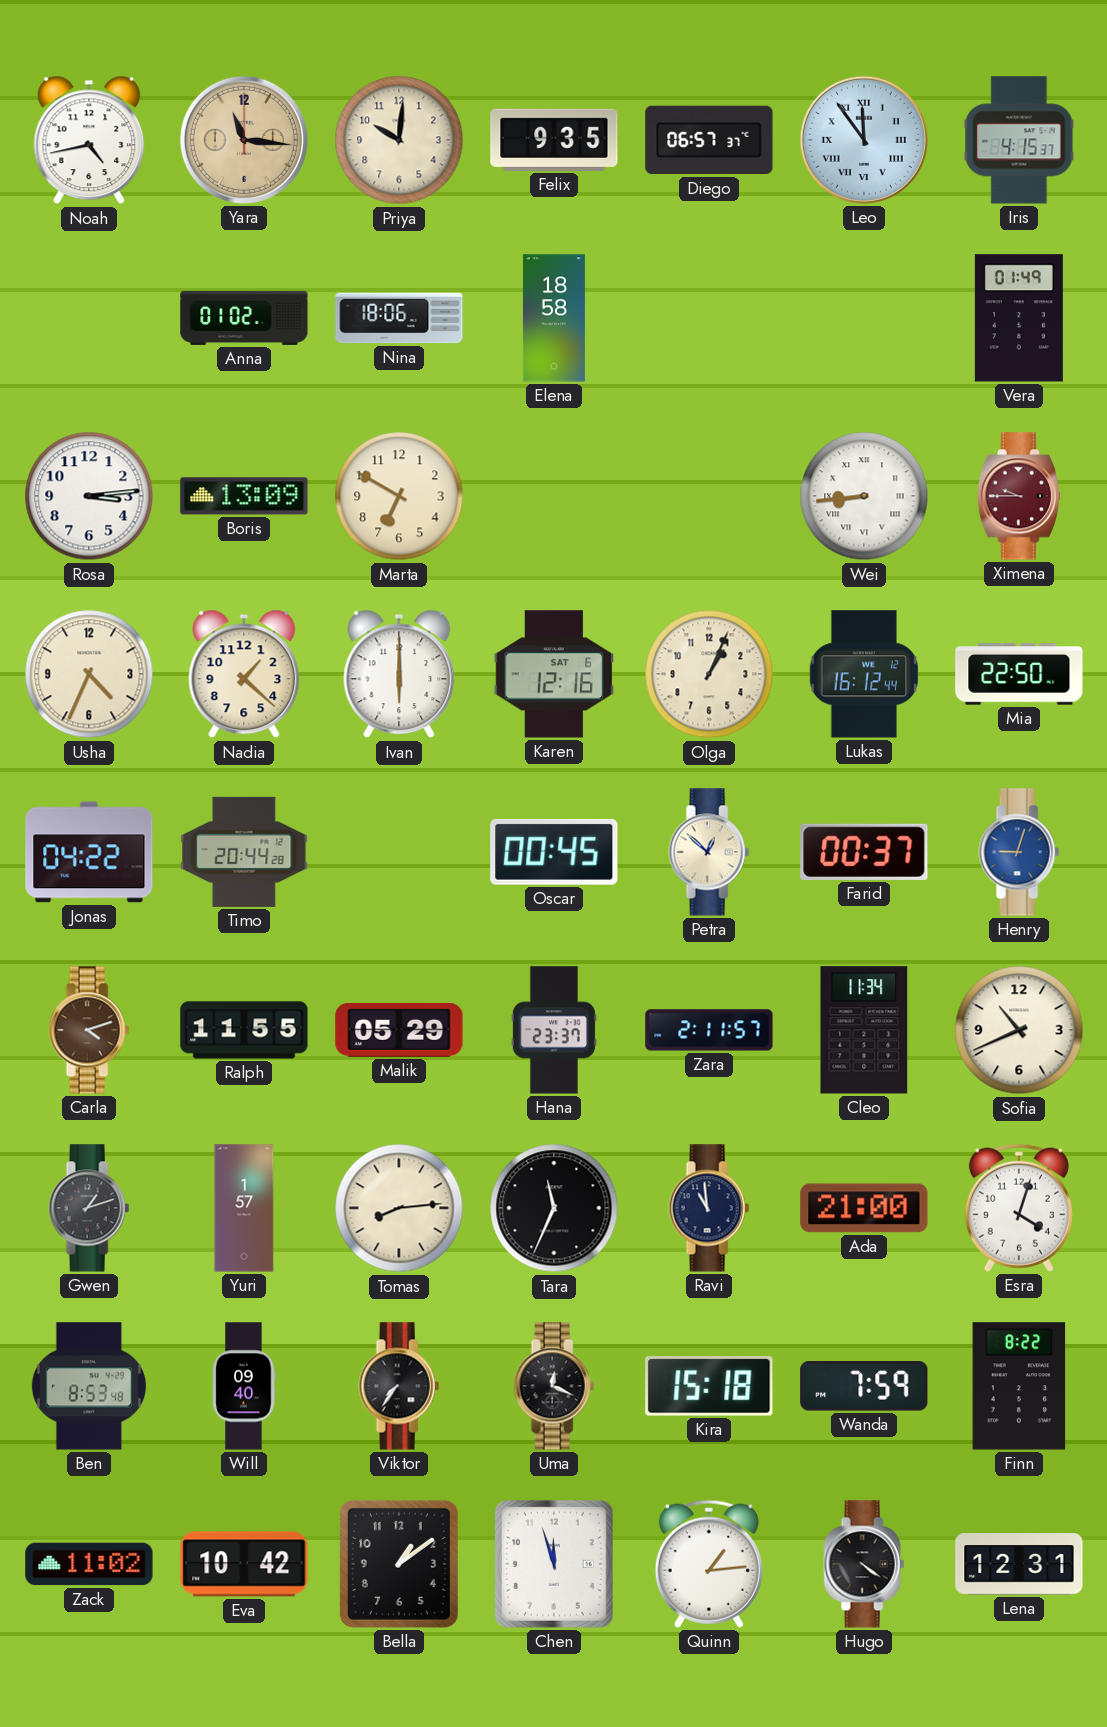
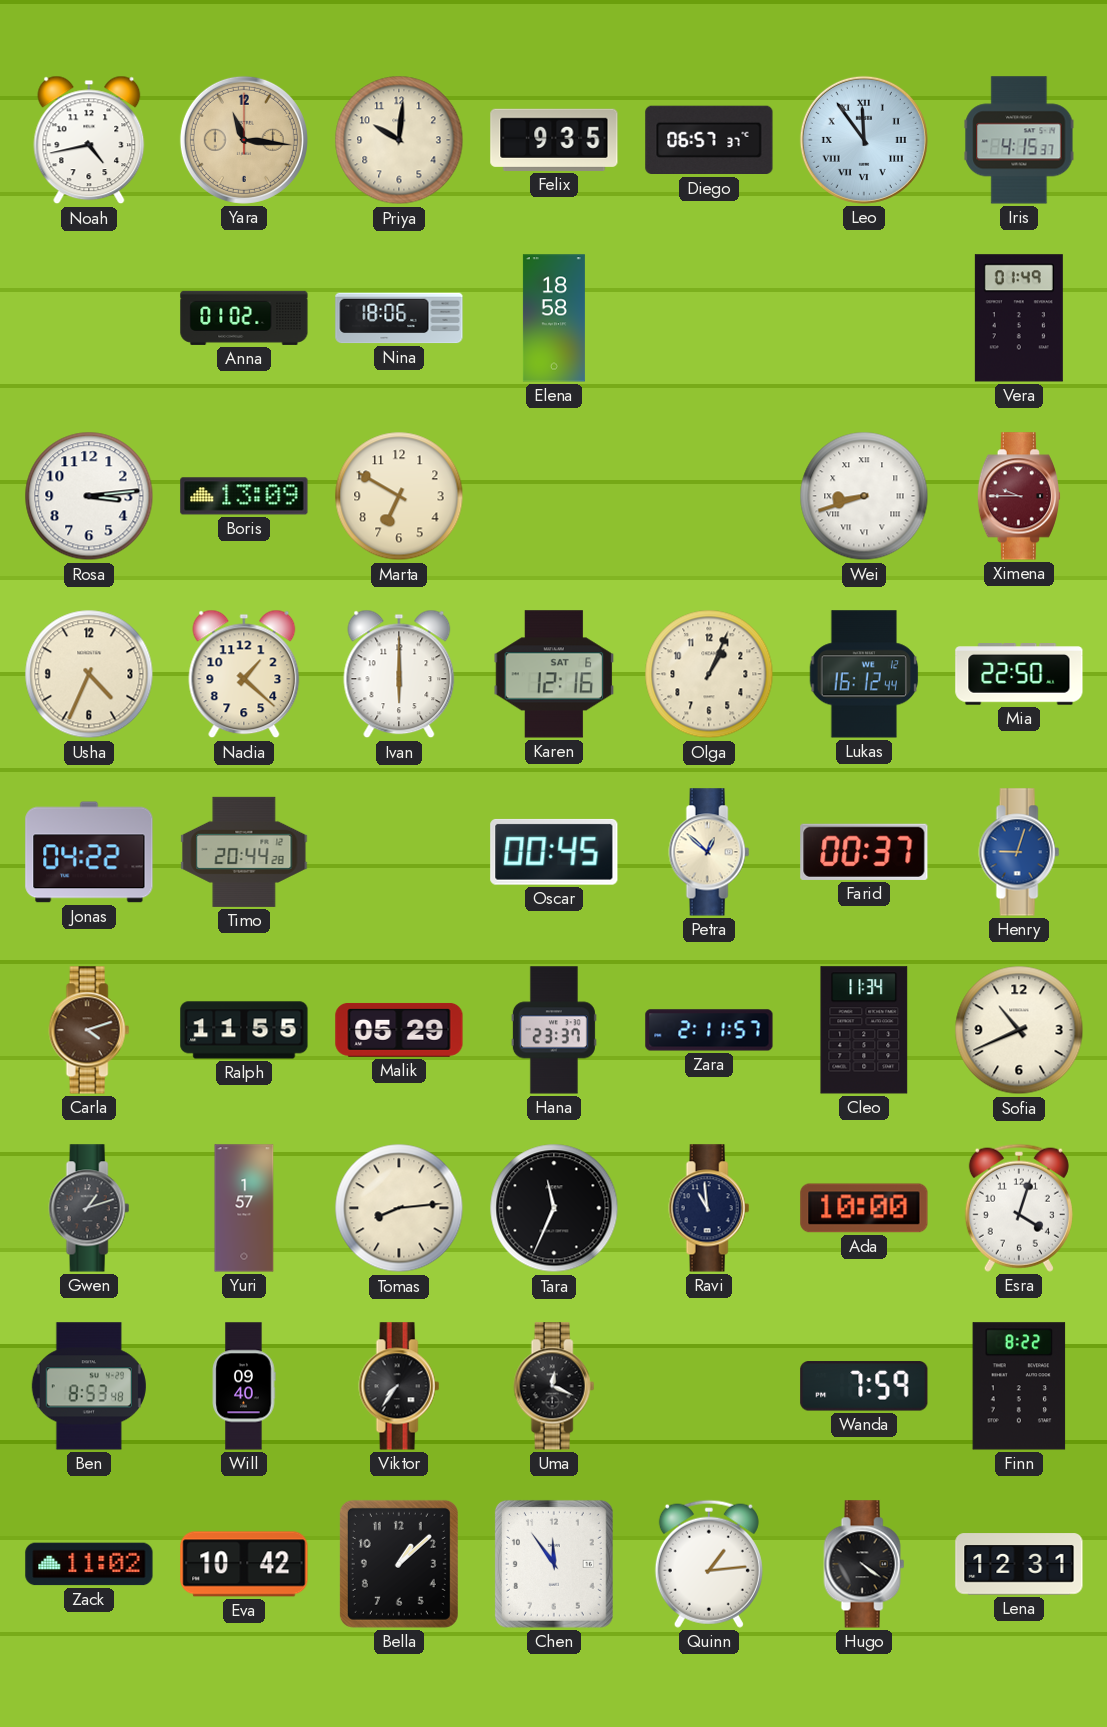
Wei: 8:44 -> 8:42
Ada: 21:00 -> 10:00
Kira: 15:18 -> none
Bella: 1:09 -> 1:08
Chen: 11:57 -> 11:54
